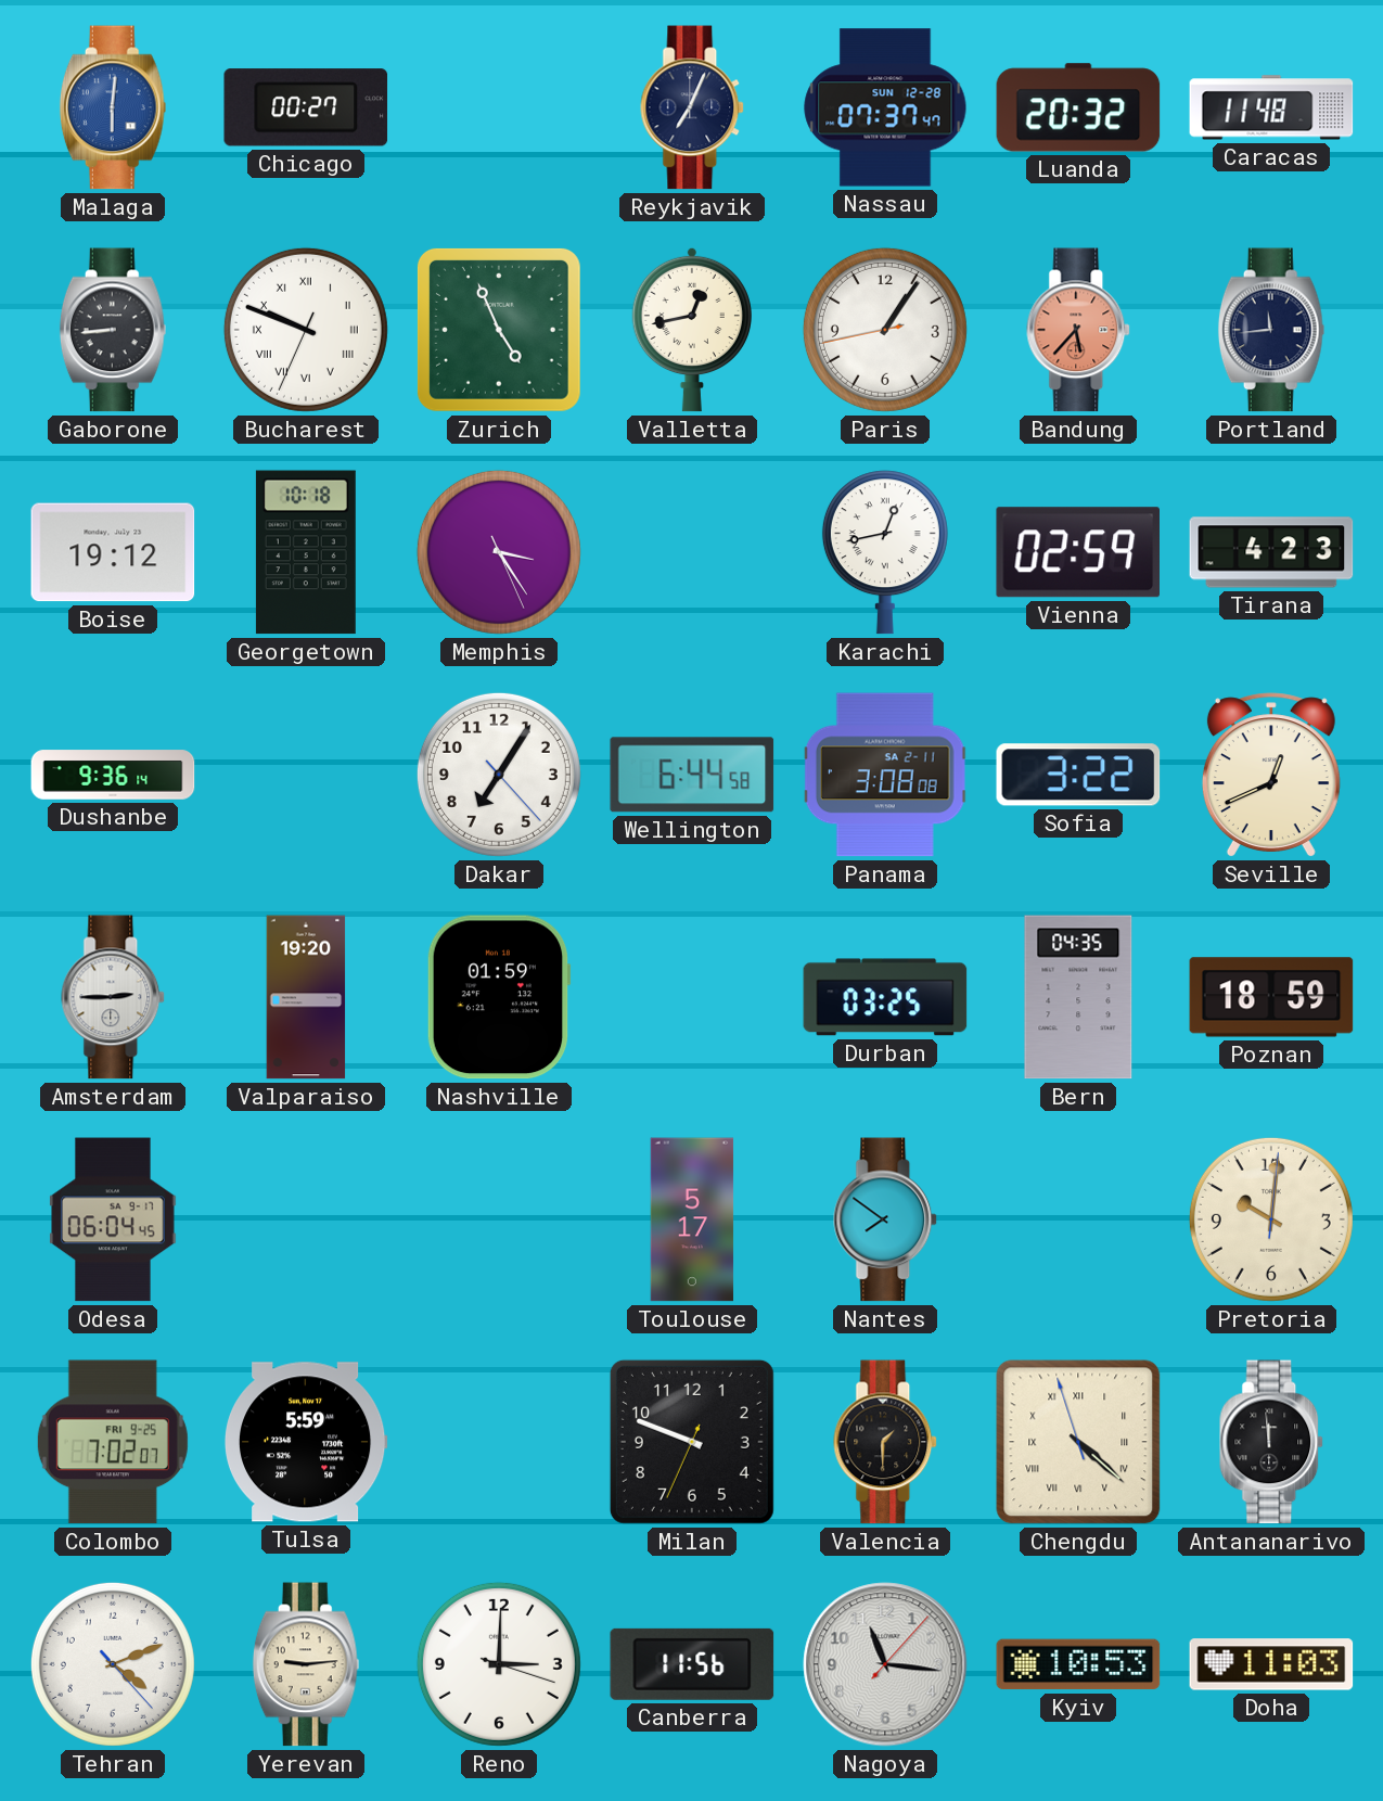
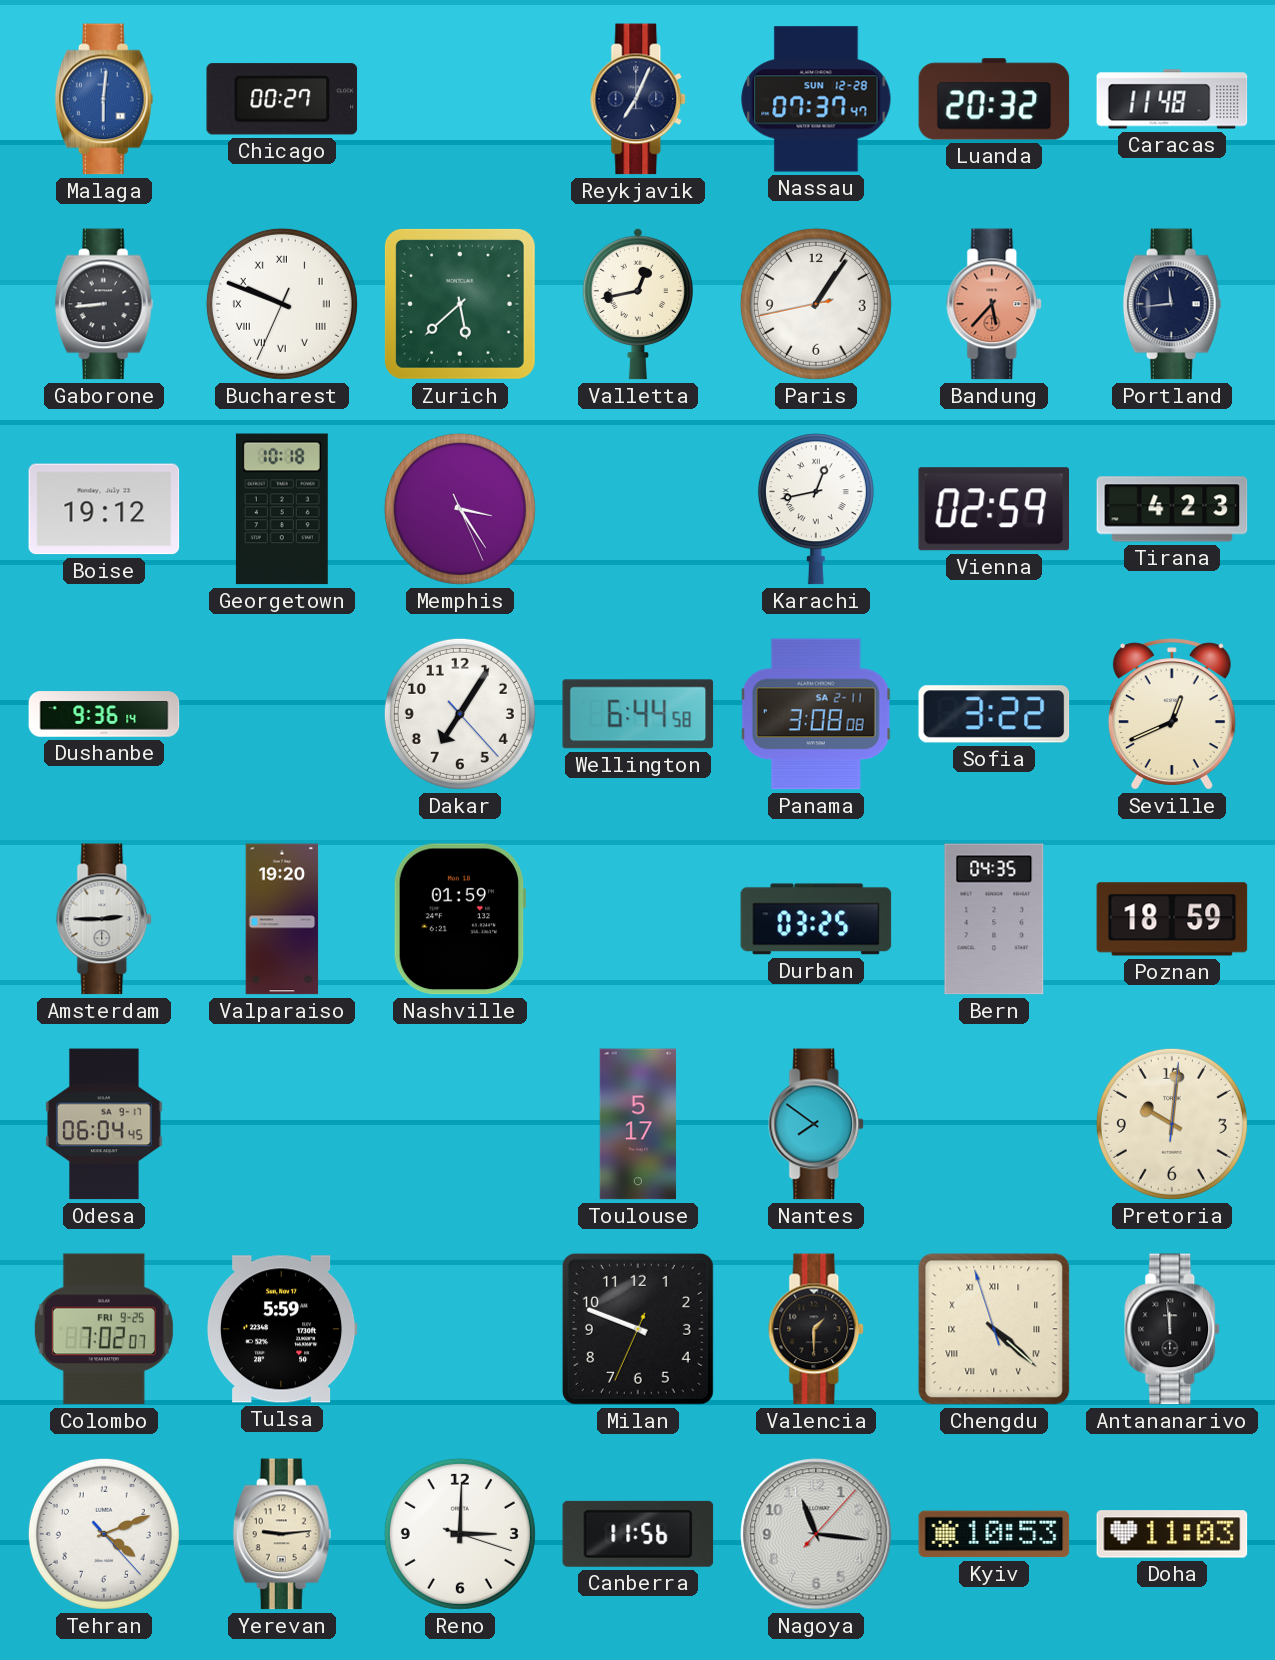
Zurich: 4:56 -> 5:38
